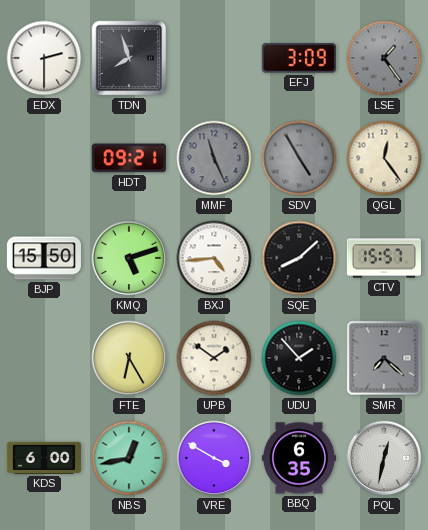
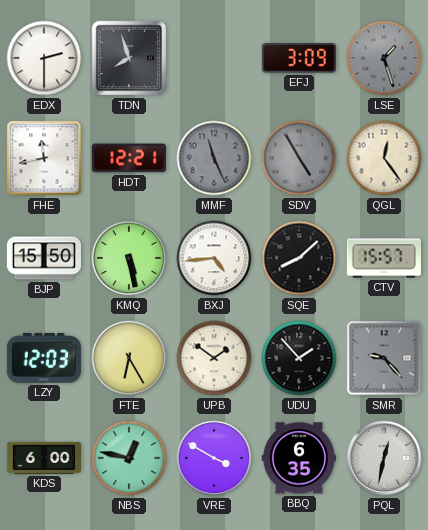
LSE: 1:24 -> 1:27
FHE: none -> 11:43
HDT: 09:21 -> 12:21
KMQ: 5:12 -> 5:28
LZY: none -> 12:03
SMR: 7:22 -> 9:23
NBS: 12:43 -> 12:47
